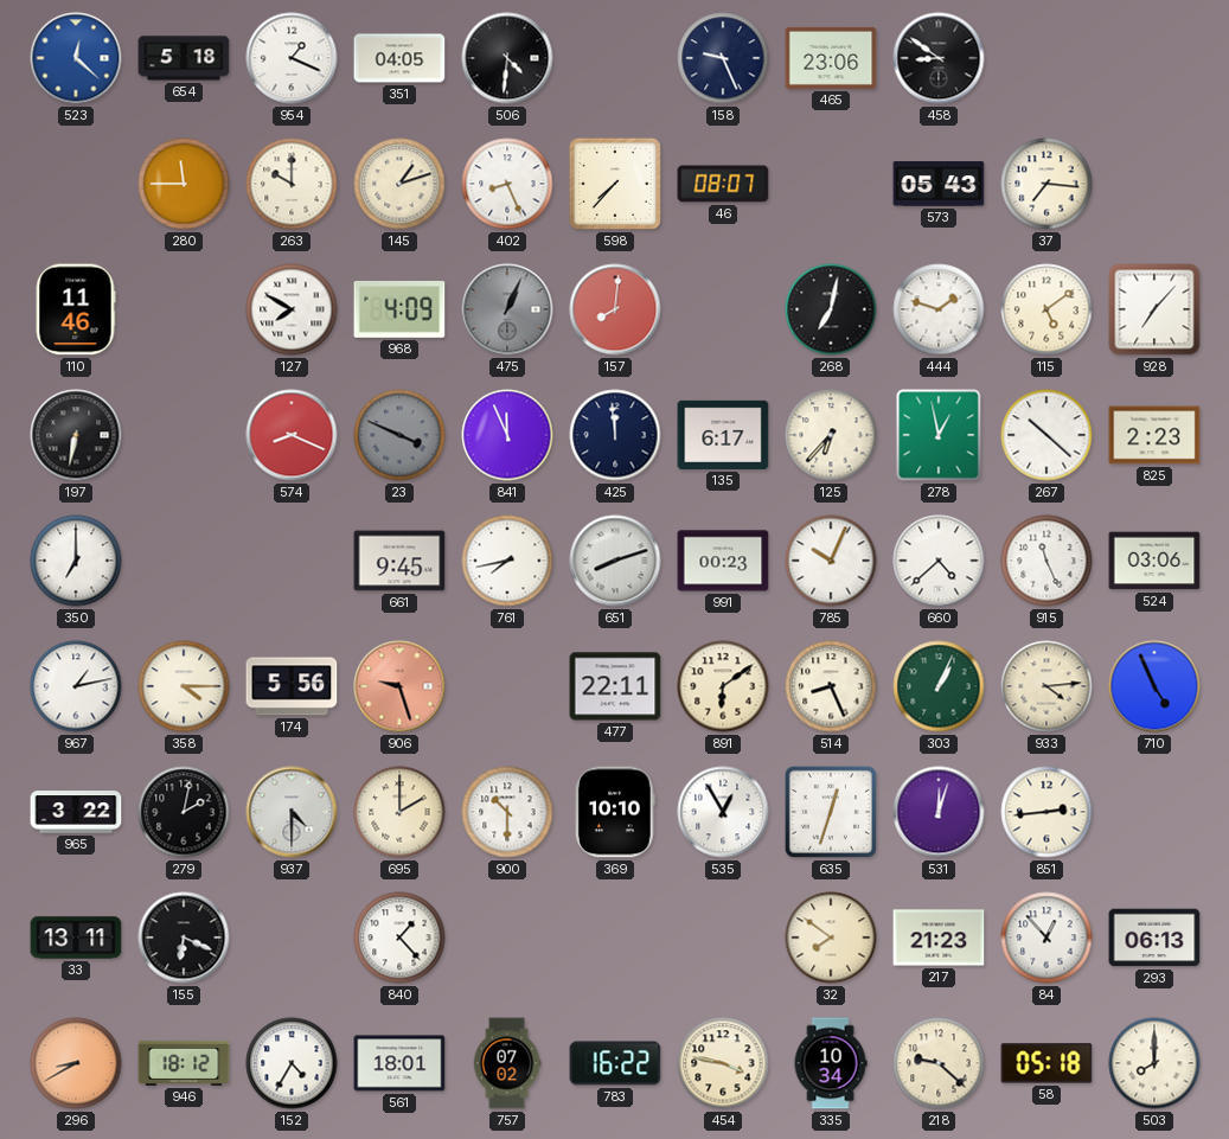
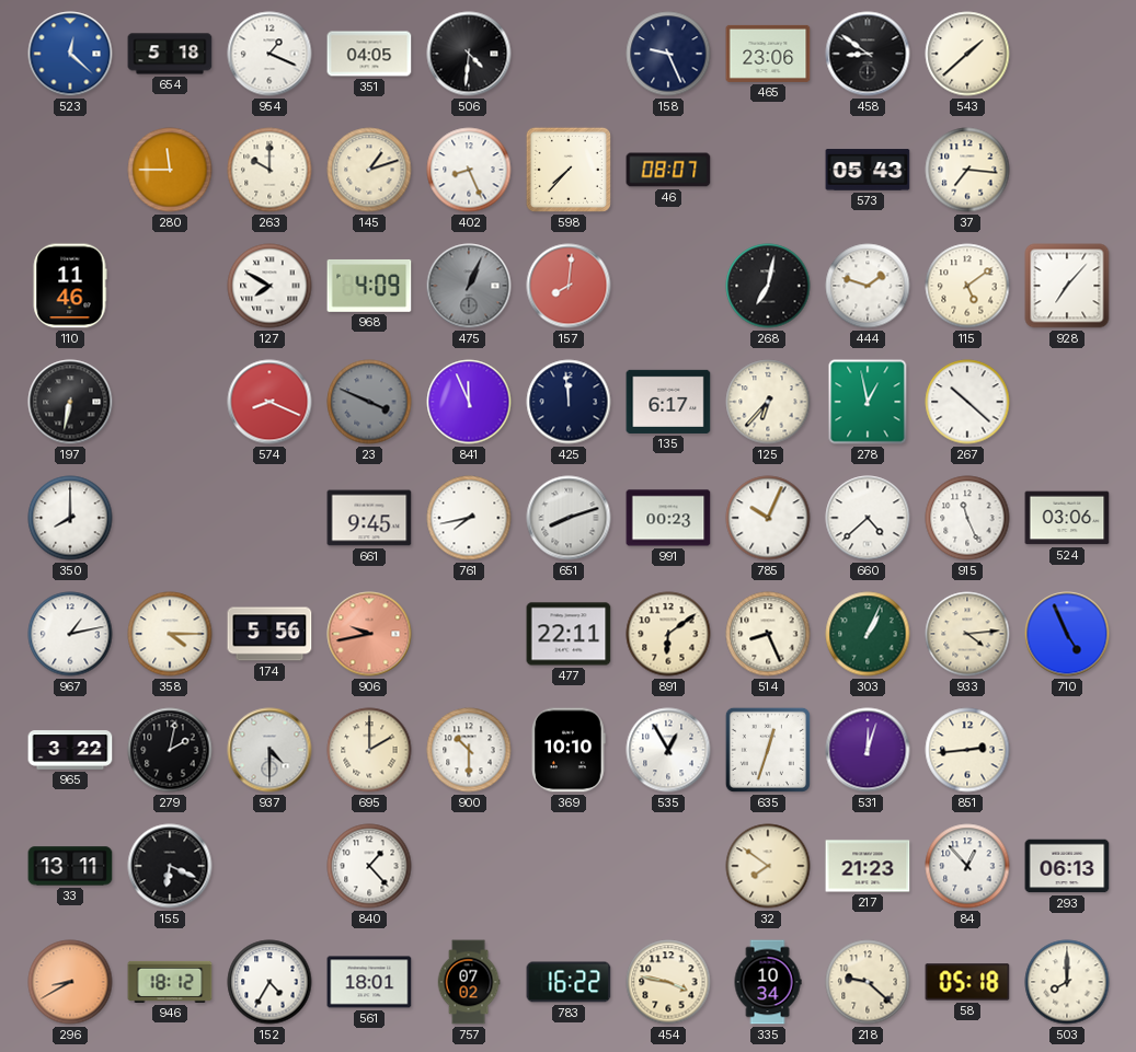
543: none -> 1:38
825: 2:23 -> none
350: 7:00 -> 8:00
906: 9:27 -> 9:43
